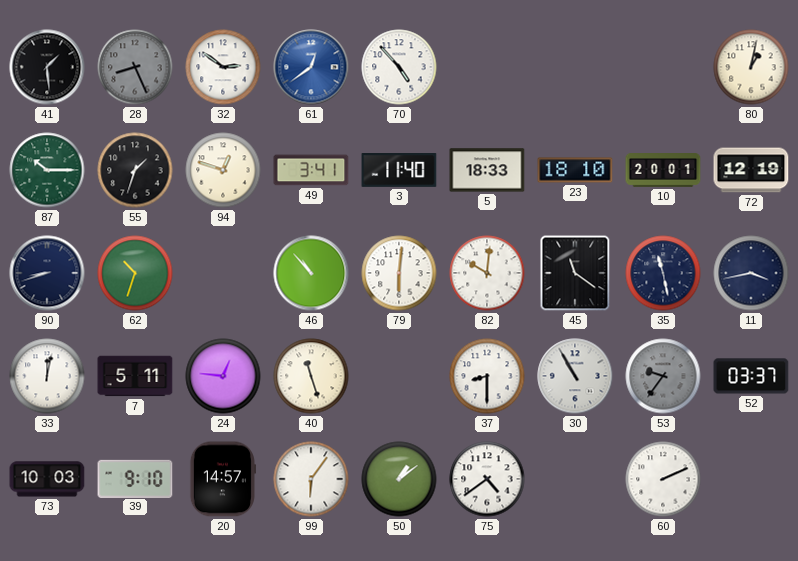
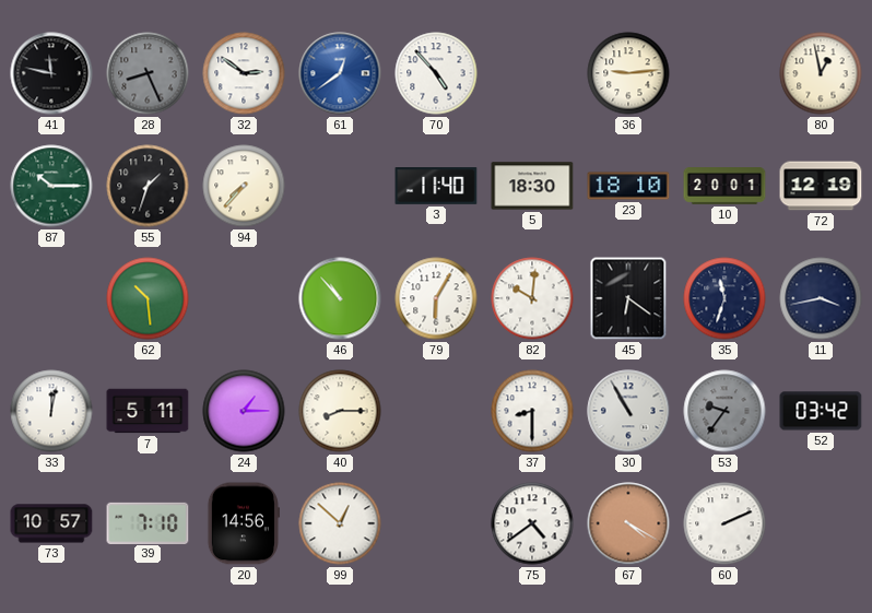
41: 1:29 -> 11:47
36: none -> 9:14
80: 1:02 -> 12:58
94: 12:48 -> 7:37
49: 3:41 -> none
5: 18:33 -> 18:30
90: 8:42 -> none
62: 10:33 -> 10:29
79: 6:01 -> 6:05
45: 11:21 -> 6:21
35: 11:28 -> 11:33
24: 12:46 -> 1:15
40: 11:27 -> 8:15
52: 03:37 -> 03:42
73: 10:03 -> 10:57
39: 9:10 -> 7:10
20: 14:57 -> 14:56
99: 6:06 -> 12:52
50: 1:09 -> none
67: none -> 4:20
